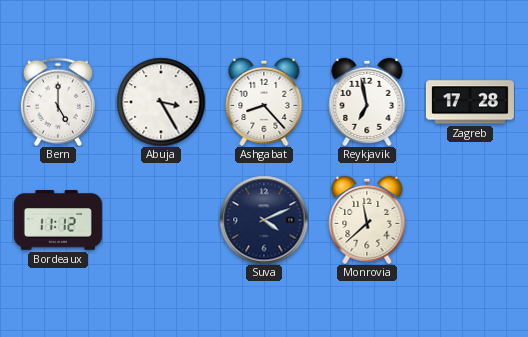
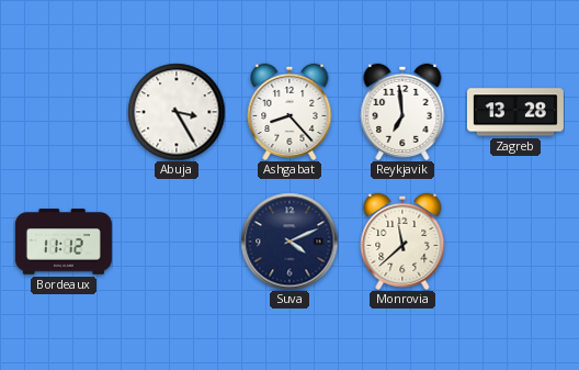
Bern: 5:00 -> none
Reykjavik: 6:58 -> 6:59
Zagreb: 17:28 -> 13:28
